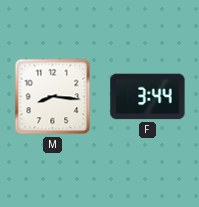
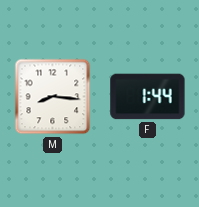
F: 3:44 -> 1:44
